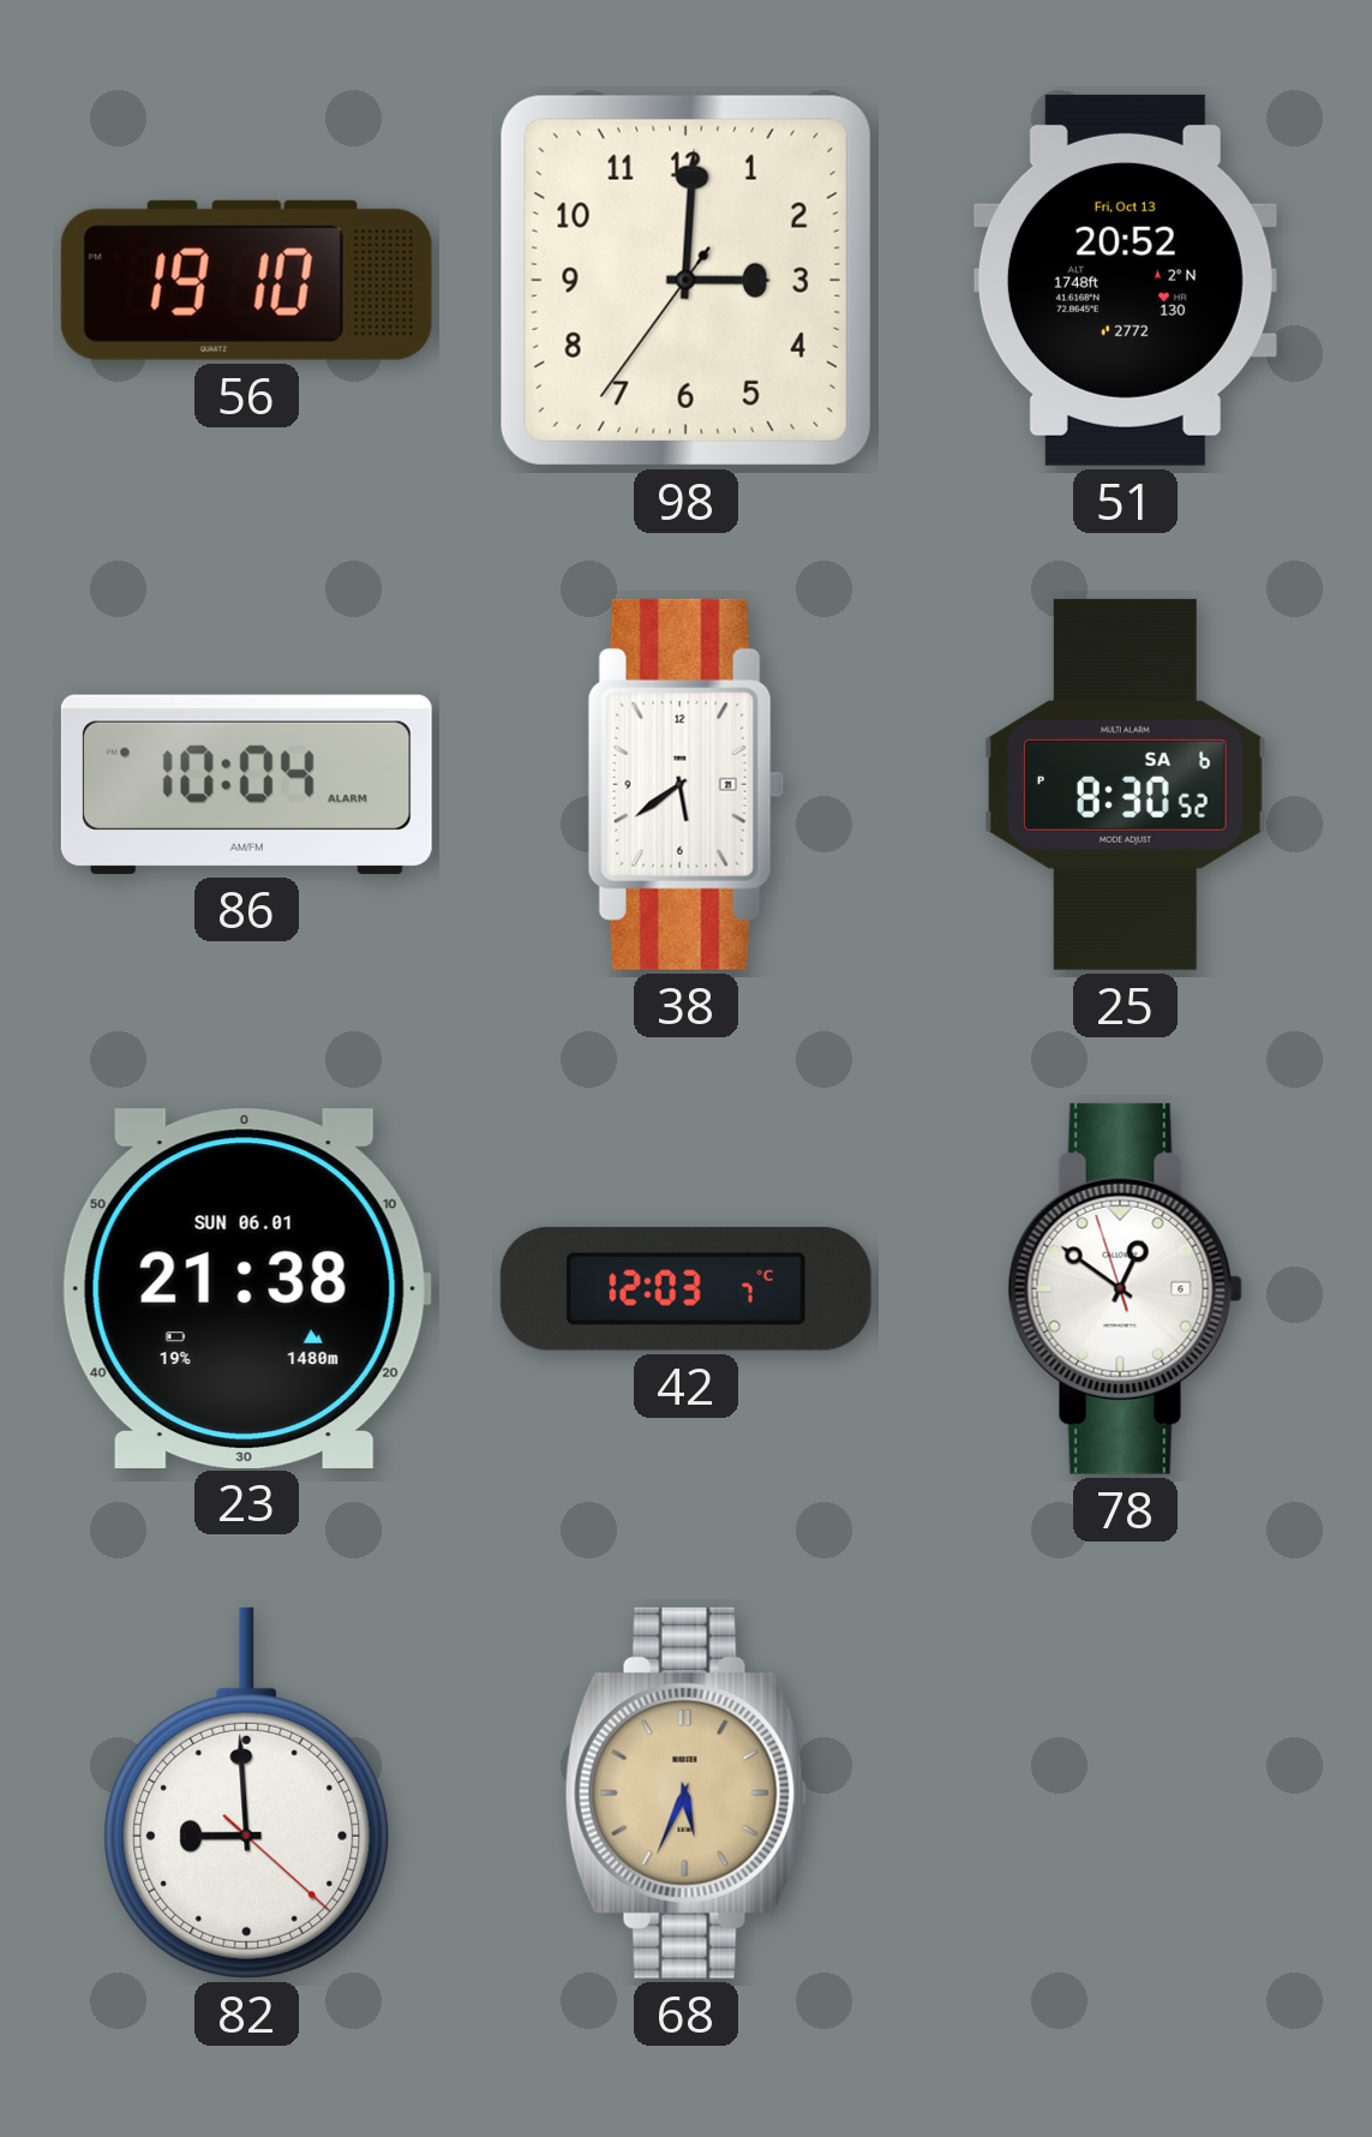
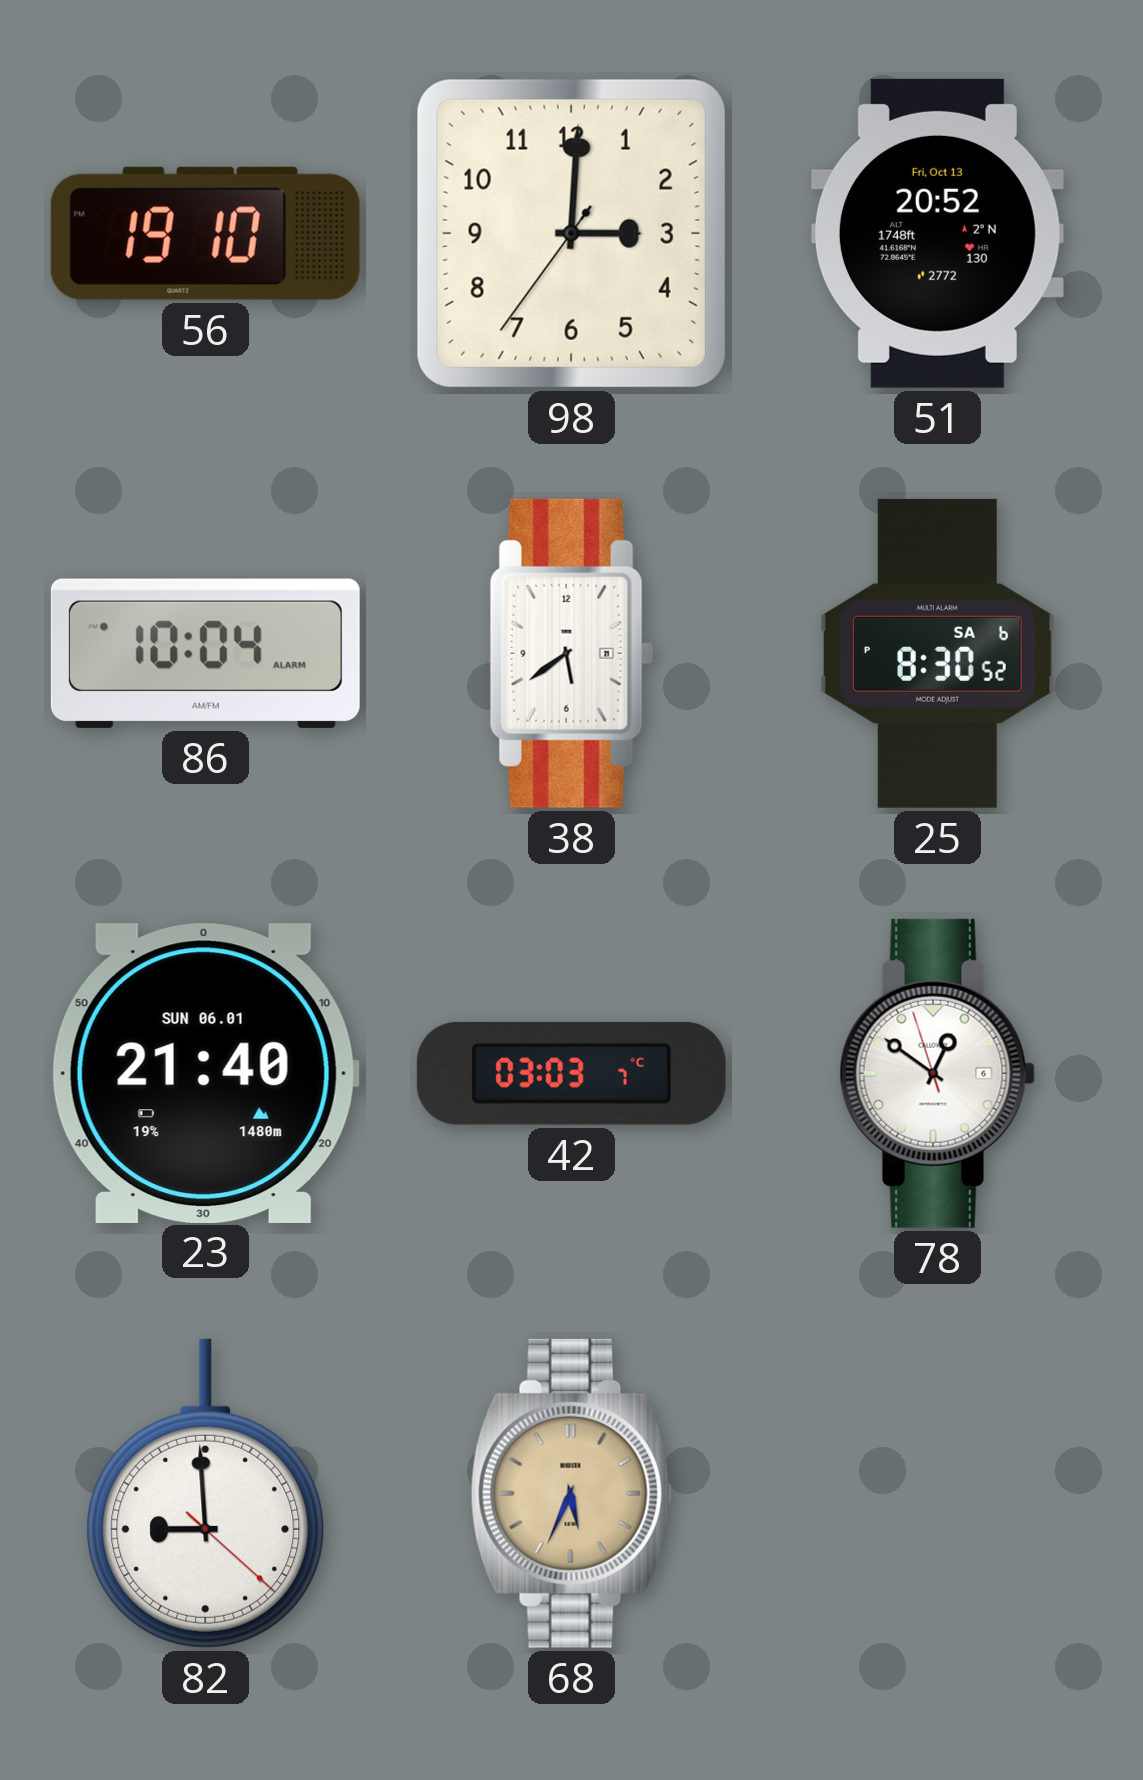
23: 21:38 -> 21:40
42: 12:03 -> 03:03
